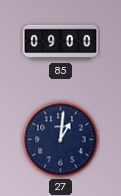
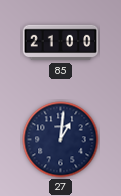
85: 09:00 -> 21:00
